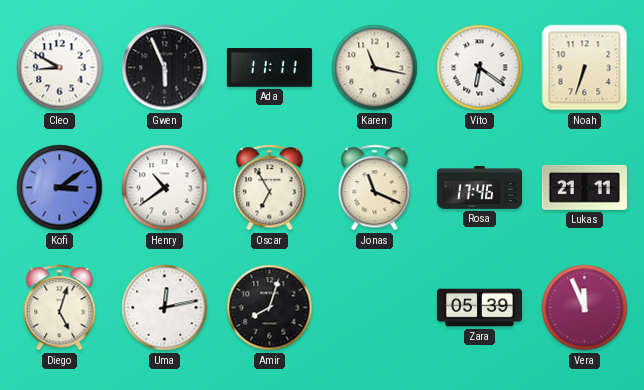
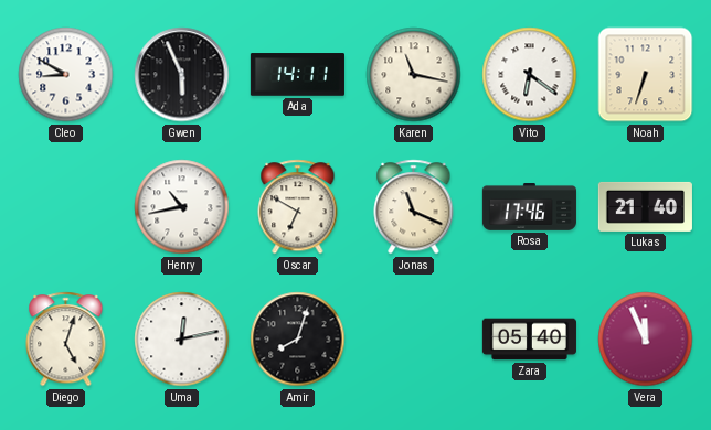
Ada: 11:11 -> 14:11
Kofi: 3:09 -> none
Henry: 10:39 -> 10:43
Oscar: 6:55 -> 6:50
Lukas: 21:11 -> 21:40
Zara: 05:39 -> 05:40
